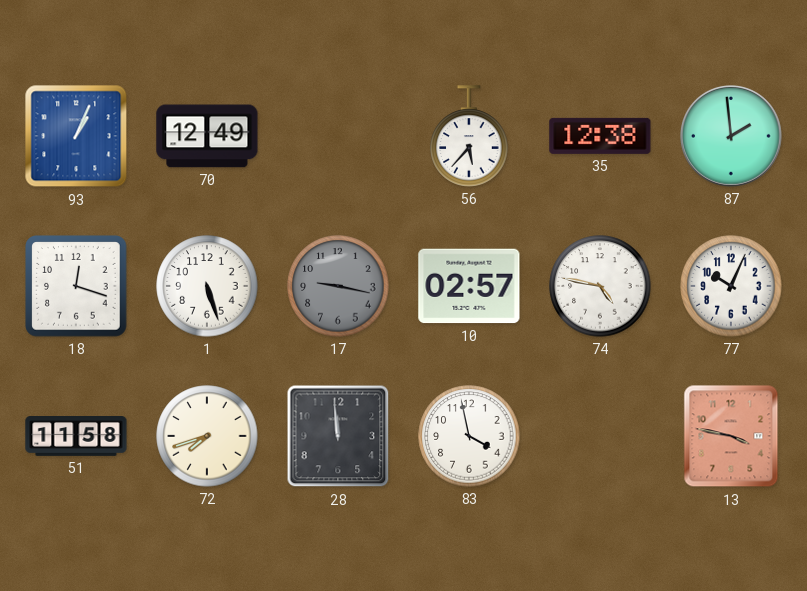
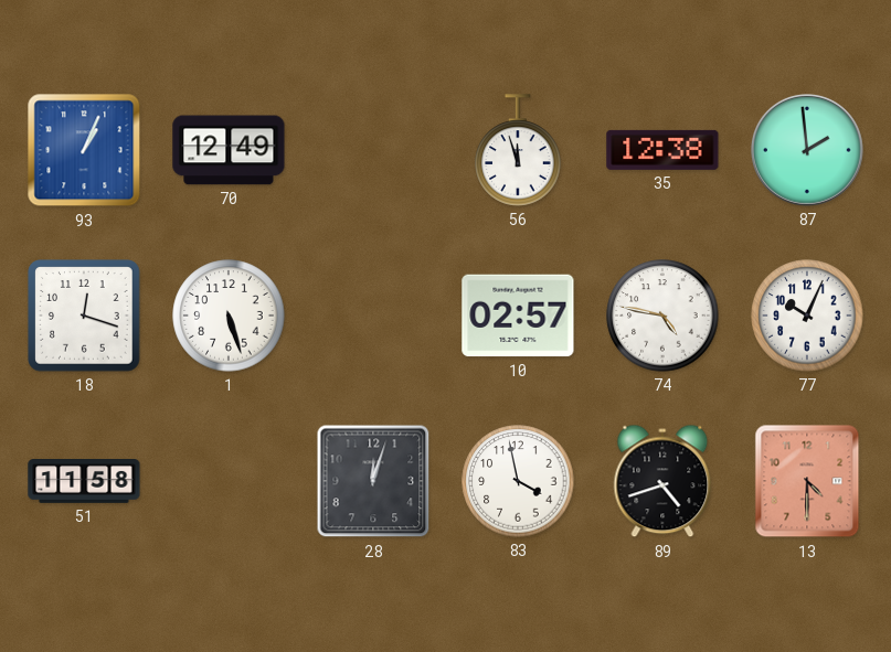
56: 5:37 -> 11:57
17: 9:17 -> none
72: 7:42 -> none
28: 11:59 -> 12:03
89: none -> 4:42
13: 3:47 -> 4:30
